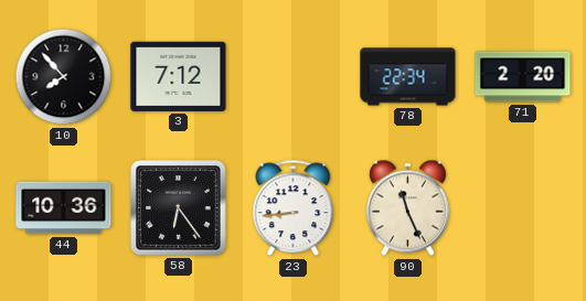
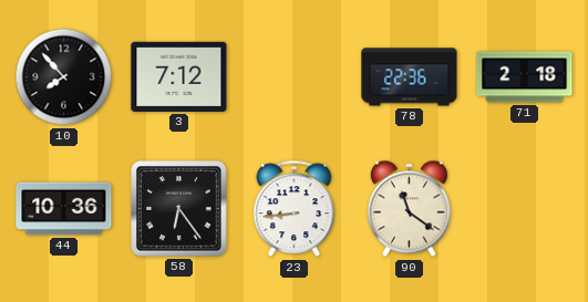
78: 22:34 -> 22:36
71: 2:20 -> 2:18
90: 11:26 -> 11:21
